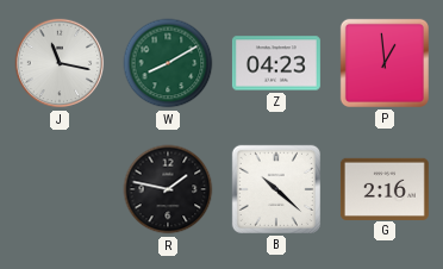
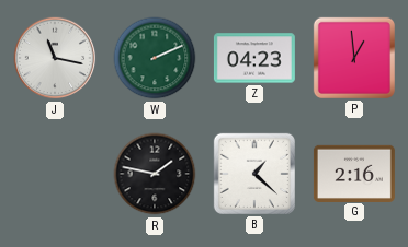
W: 8:10 -> 2:11
B: 10:22 -> 1:22
